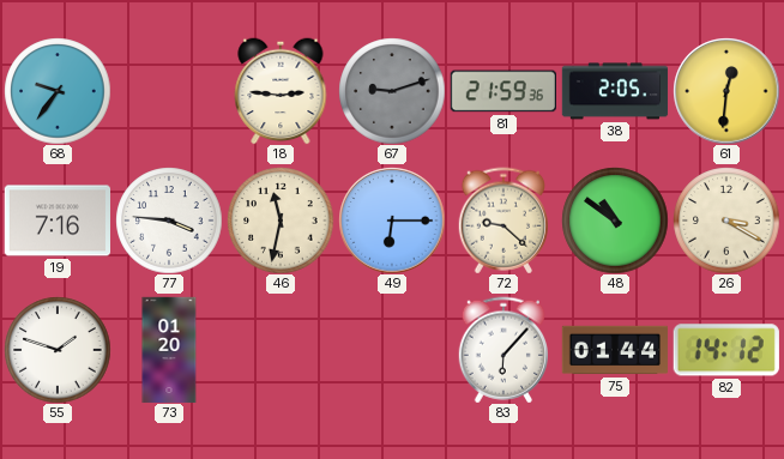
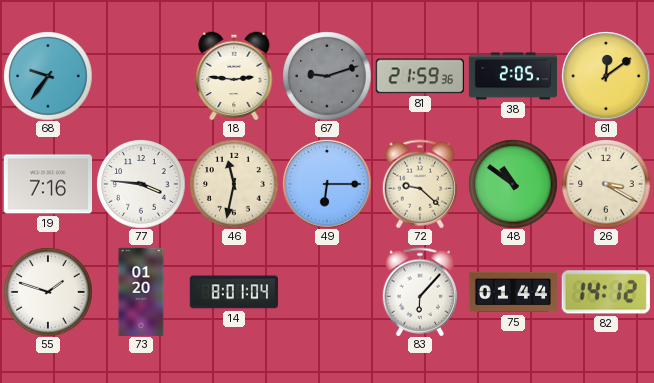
61: 12:31 -> 12:09
14: none -> 8:01
